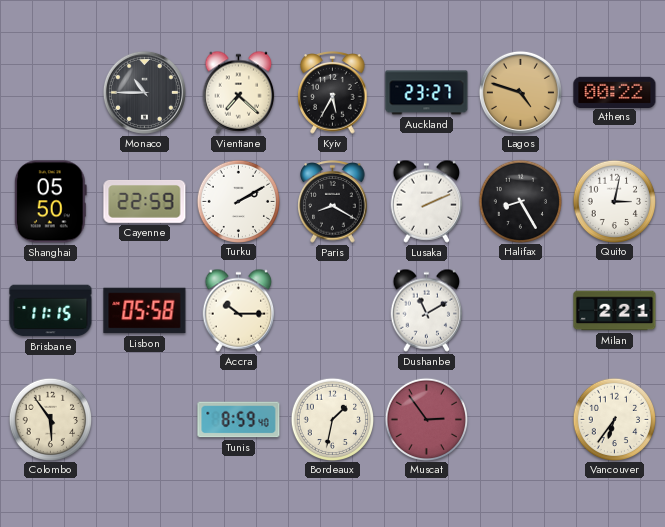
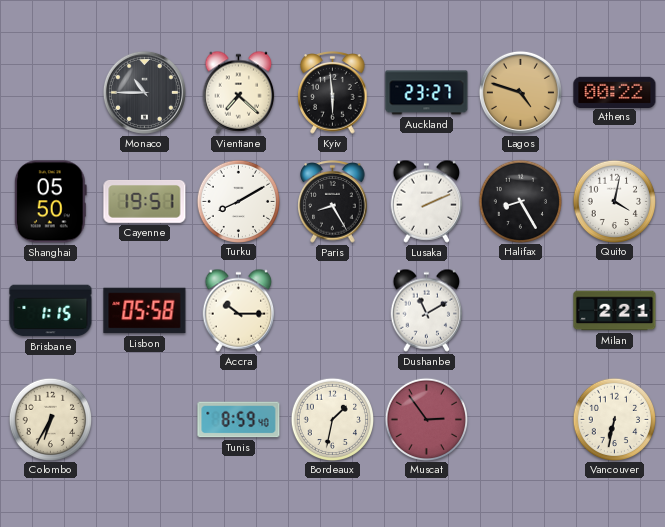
Kyiv: 5:35 -> 5:59
Cayenne: 22:59 -> 19:51
Turku: 2:10 -> 8:10
Paris: 8:20 -> 8:25
Quito: 3:02 -> 4:02
Brisbane: 11:15 -> 1:15
Colombo: 5:54 -> 6:35
Vancouver: 6:36 -> 6:32
